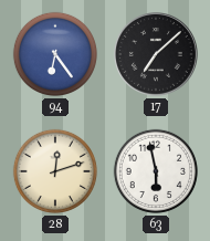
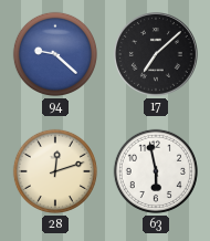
94: 6:24 -> 9:22
